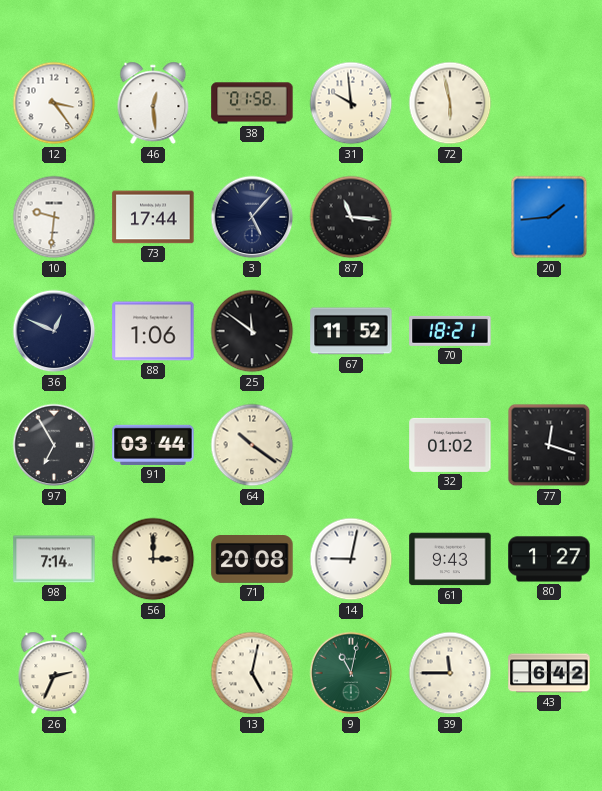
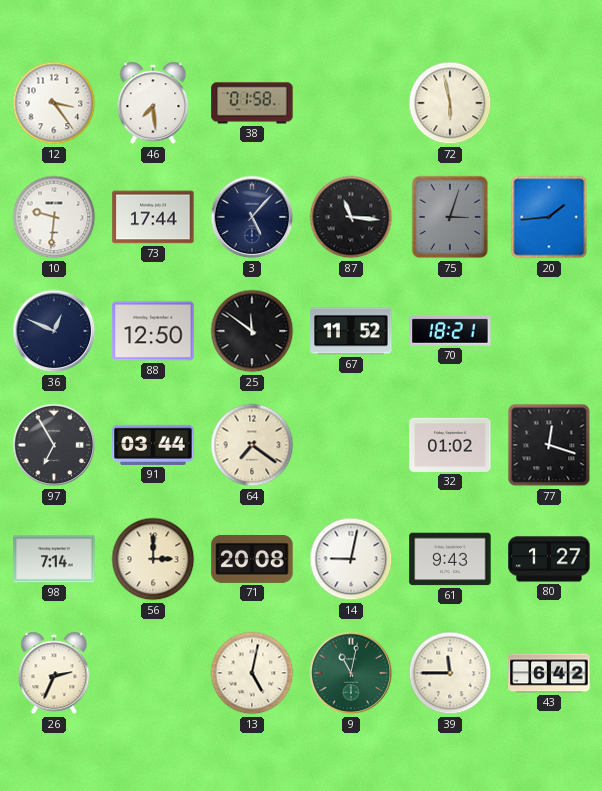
46: 12:29 -> 7:29
31: 9:59 -> none
75: none -> 3:03
88: 1:06 -> 12:50
64: 10:21 -> 7:21
